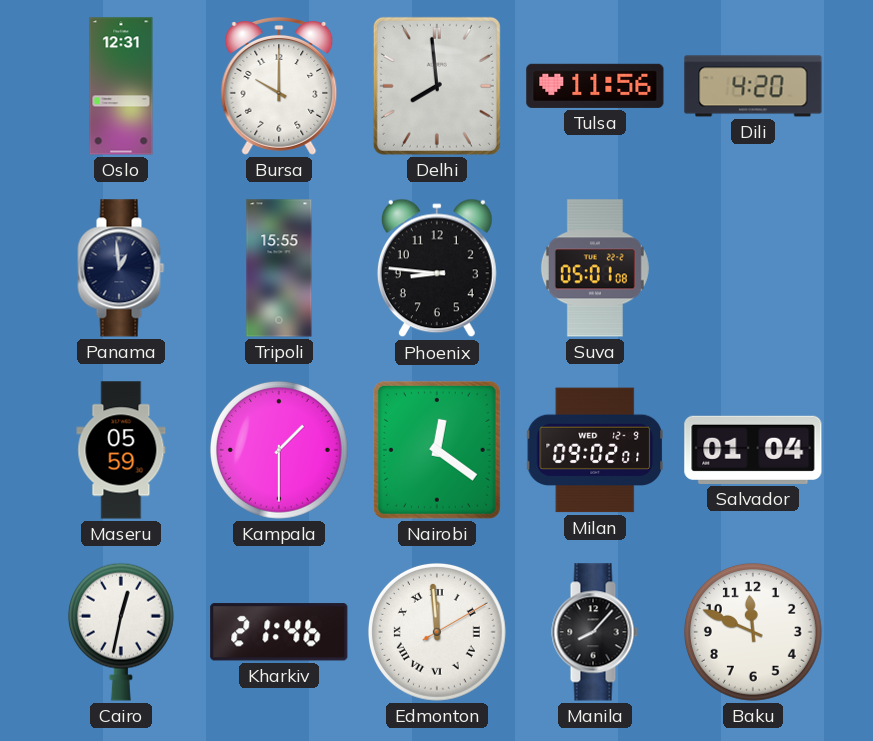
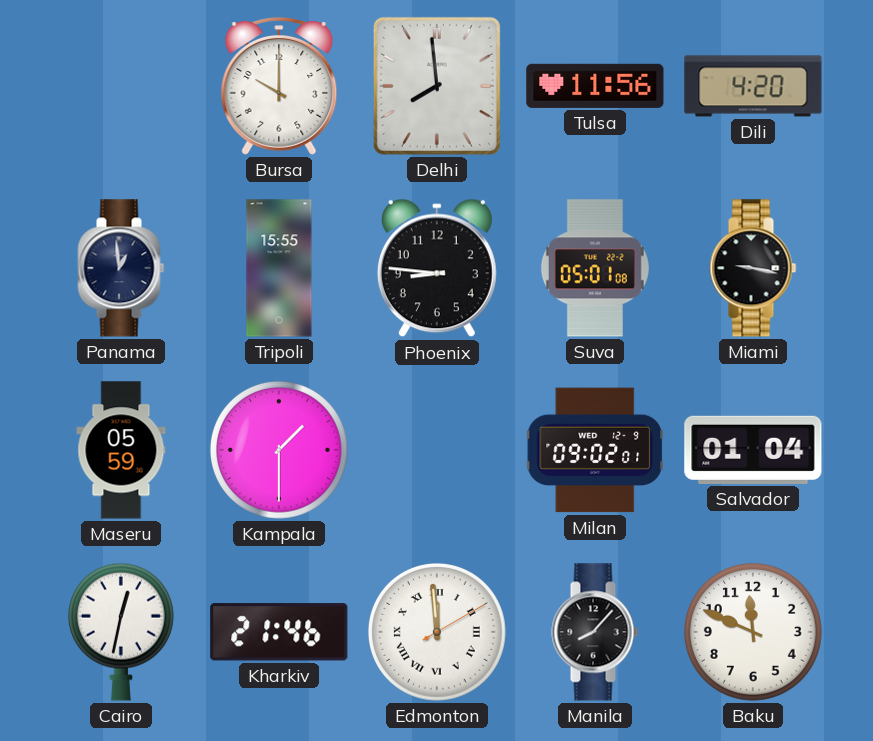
Oslo: 12:31 -> none
Miami: none -> 9:17
Nairobi: 12:21 -> none
